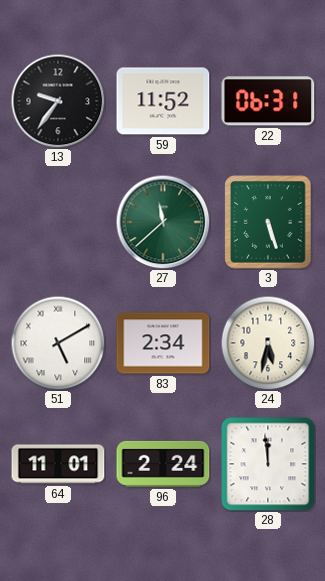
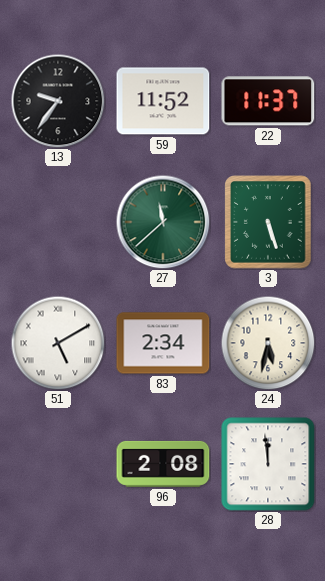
22: 06:31 -> 11:37
64: 11:01 -> none
96: 2:24 -> 2:08
